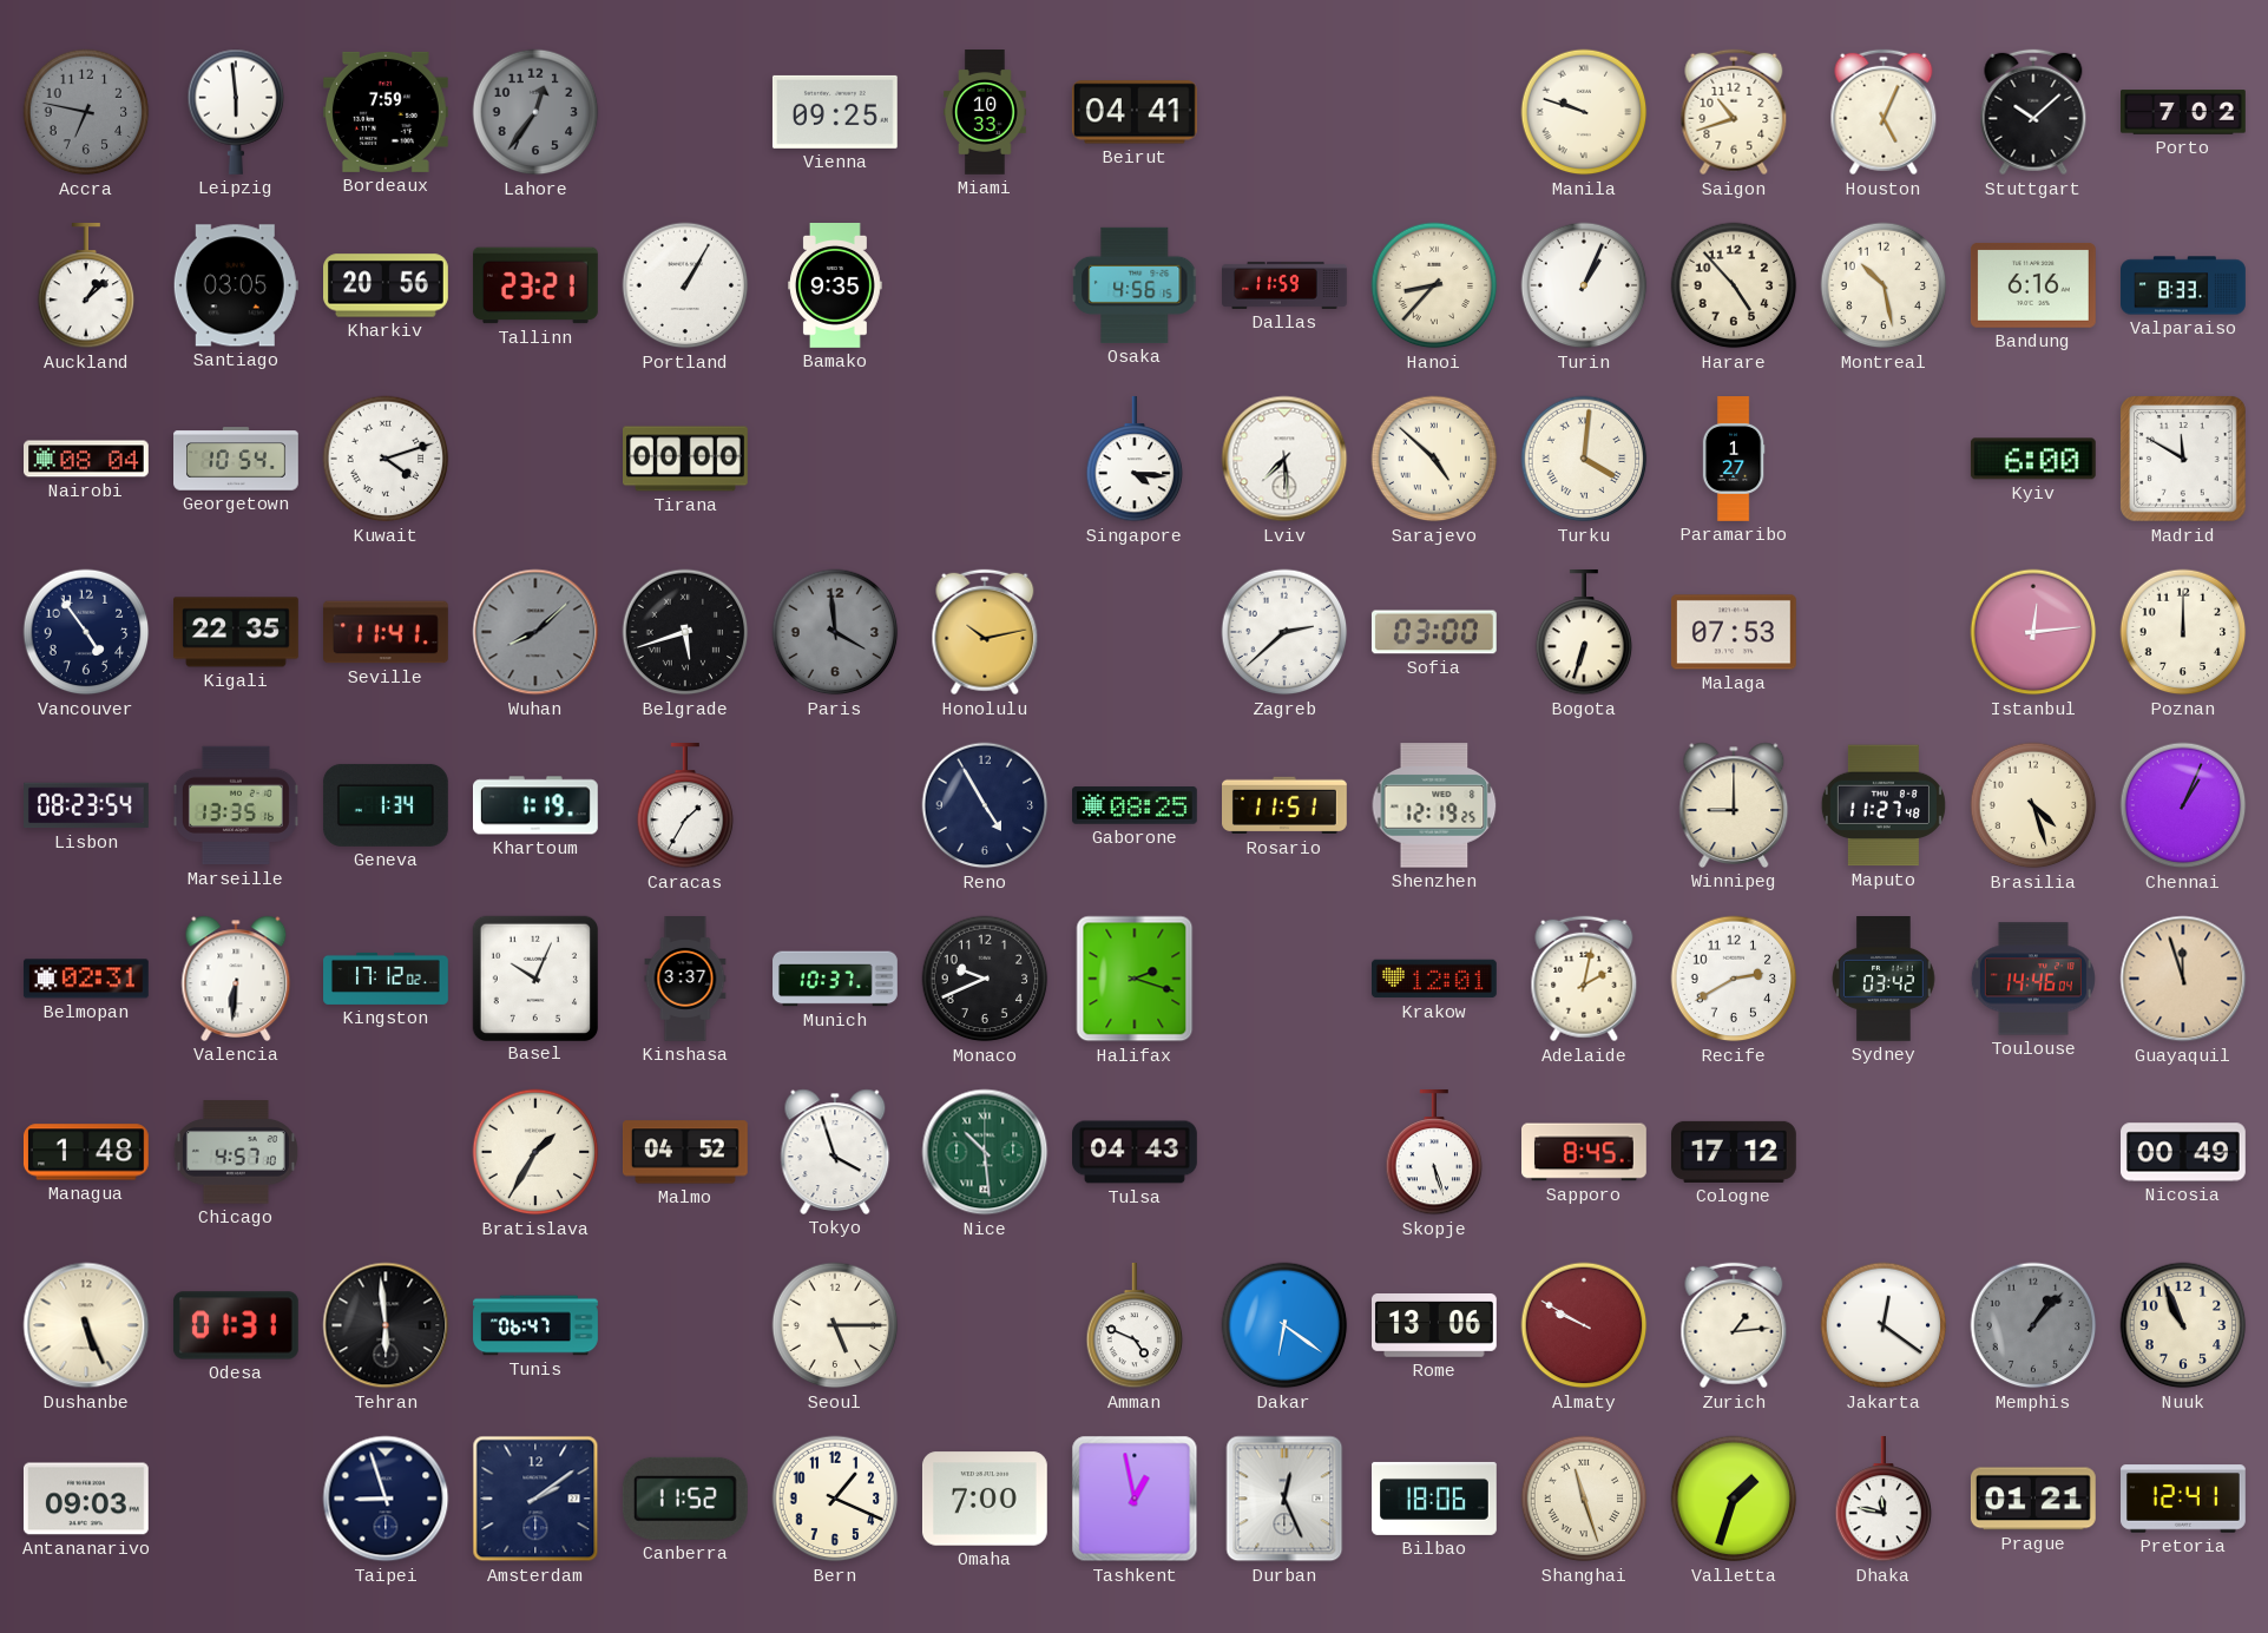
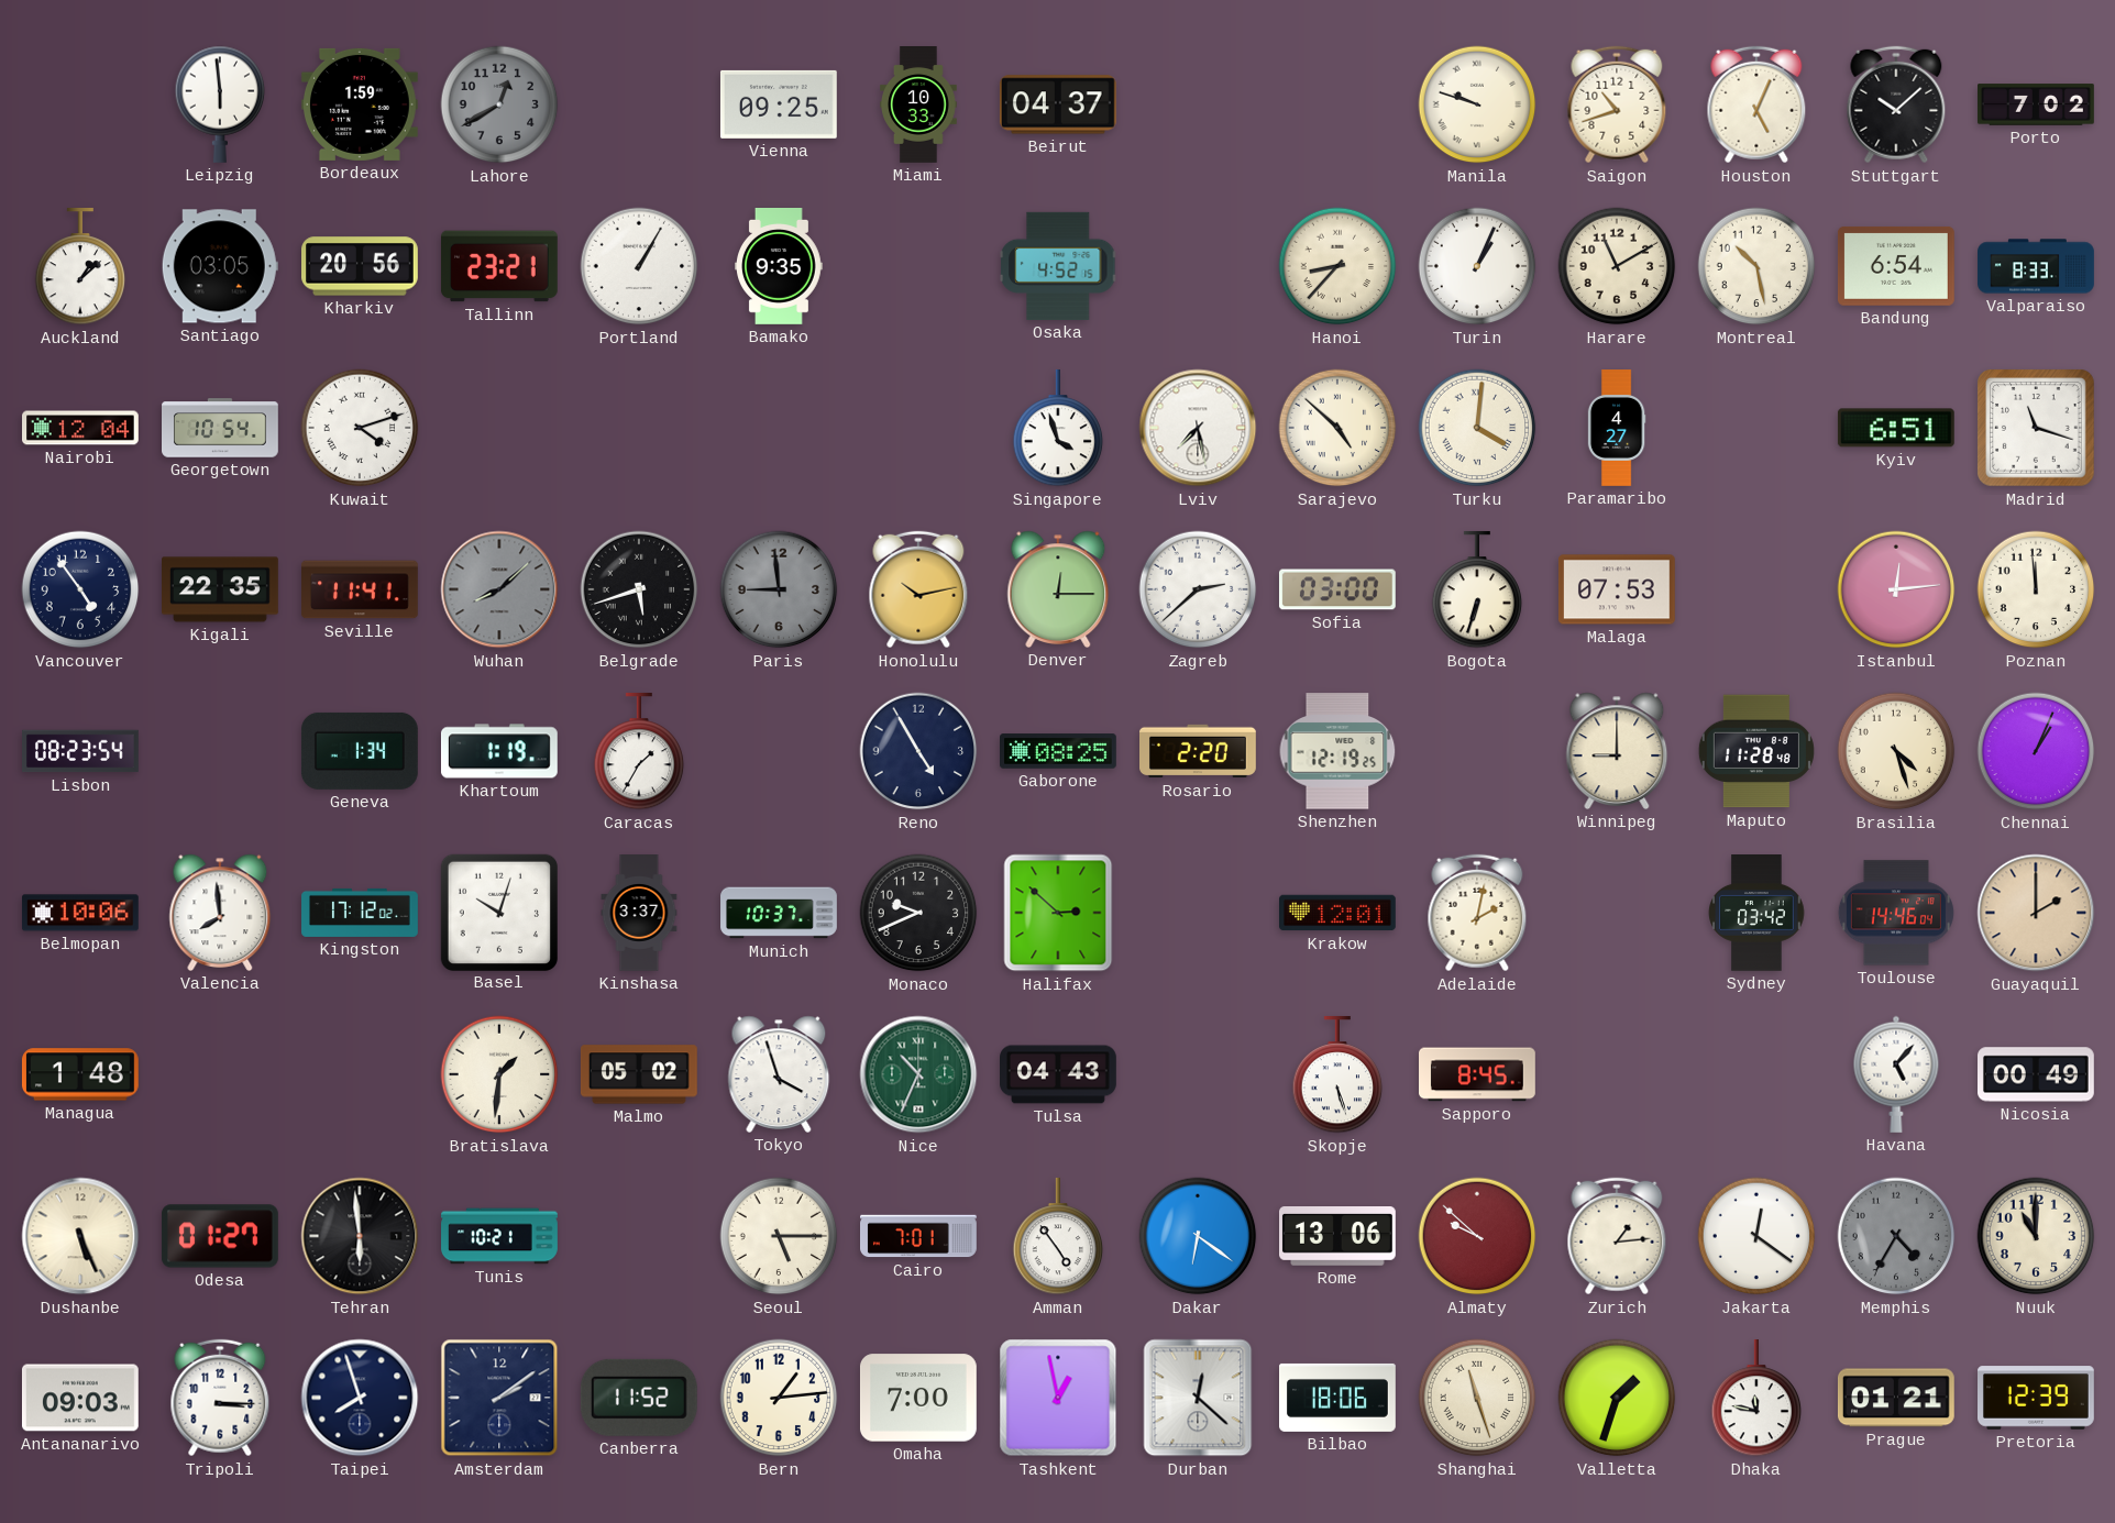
Accra: 6:47 -> none
Bordeaux: 7:59 -> 1:59
Lahore: 12:36 -> 12:40
Beirut: 04:41 -> 04:37
Osaka: 4:56 -> 4:52
Dallas: 11:59 -> none
Harare: 4:53 -> 11:10
Bandung: 6:16 -> 6:54
Nairobi: 08:04 -> 12:04
Tirana: 00:00 -> none
Singapore: 4:16 -> 3:57
Lviv: 7:29 -> 7:28
Paramaribo: 1:27 -> 4:27
Kyiv: 6:00 -> 6:51
Madrid: 11:50 -> 11:18
Paris: 3:59 -> 8:59
Denver: none -> 12:15
Poznan: 12:00 -> 11:59
Marseille: 13:35 -> none
Rosario: 11:51 -> 2:20
Maputo: 11:27 -> 11:28
Belmopan: 02:31 -> 10:06
Valencia: 6:31 -> 7:59
Basel: 10:04 -> 10:03
Halifax: 2:18 -> 2:52
Recife: 2:40 -> none
Guayaquil: 11:57 -> 2:00
Chicago: 4:57 -> none
Bratislava: 1:35 -> 1:31
Malmo: 04:52 -> 05:02
Nice: 10:29 -> 10:34
Cologne: 17:12 -> none
Havana: none -> 5:07
Odesa: 01:31 -> 01:27
Tunis: 06:47 -> 10:21
Cairo: none -> 7:01
Amman: 4:49 -> 4:54
Almaty: 9:50 -> 9:52
Memphis: 1:07 -> 4:35
Nuuk: 10:56 -> 11:00
Tripoli: none -> 3:15
Taipei: 8:57 -> 7:57
Bern: 1:19 -> 1:14
Durban: 12:26 -> 12:22
Pretoria: 12:41 -> 12:39
